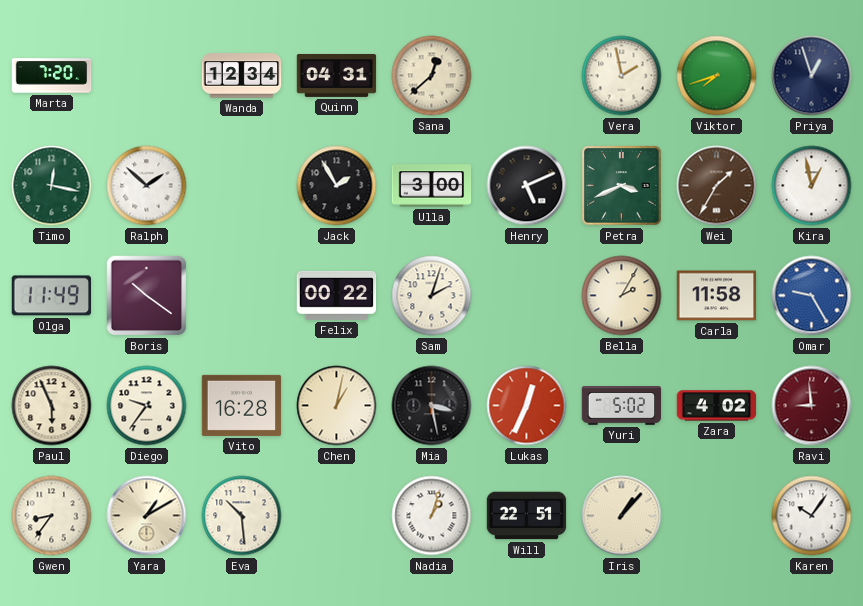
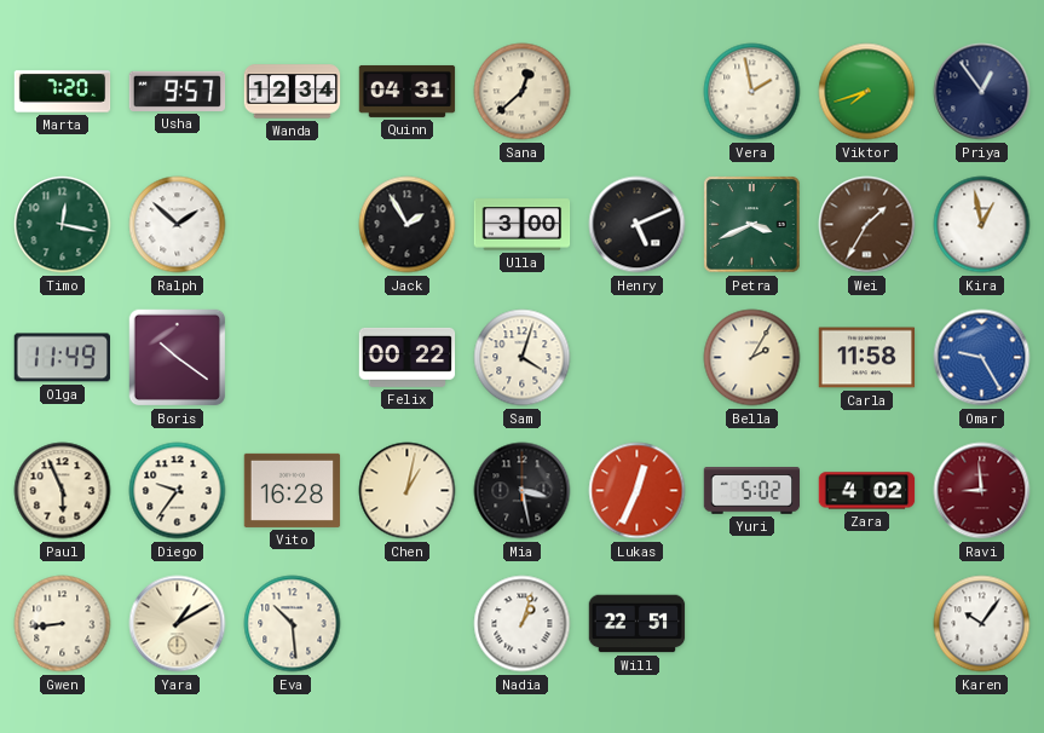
Usha: none -> 9:57
Priya: 12:57 -> 12:54
Sam: 2:03 -> 4:03
Gwen: 8:36 -> 8:44
Iris: 1:07 -> none
